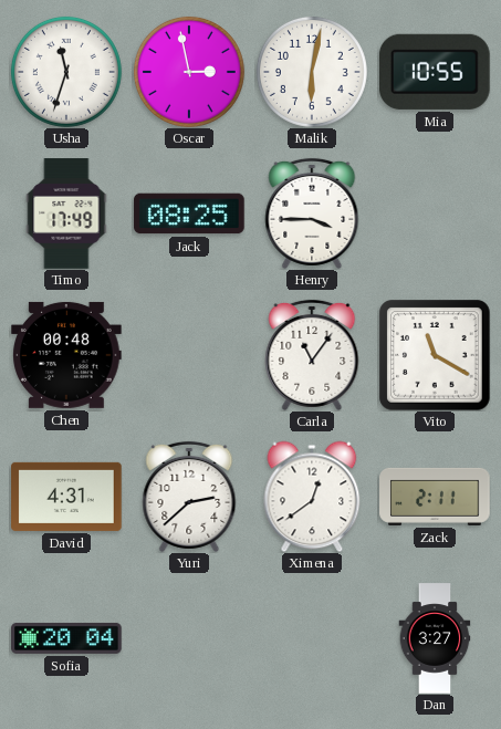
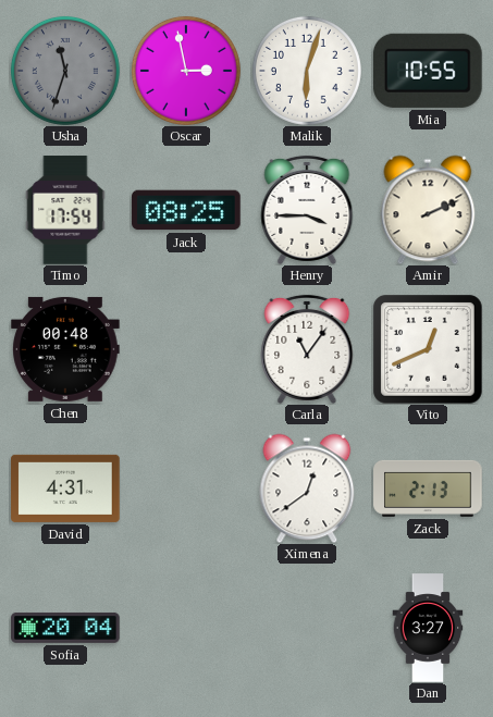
Usha dial: white -> grey
Malik: 6:02 -> 6:03
Timo: 17:49 -> 17:54
Amir: none -> 2:11
Vito: 11:20 -> 12:41
Yuri: 2:38 -> none
Zack: 2:11 -> 2:13
